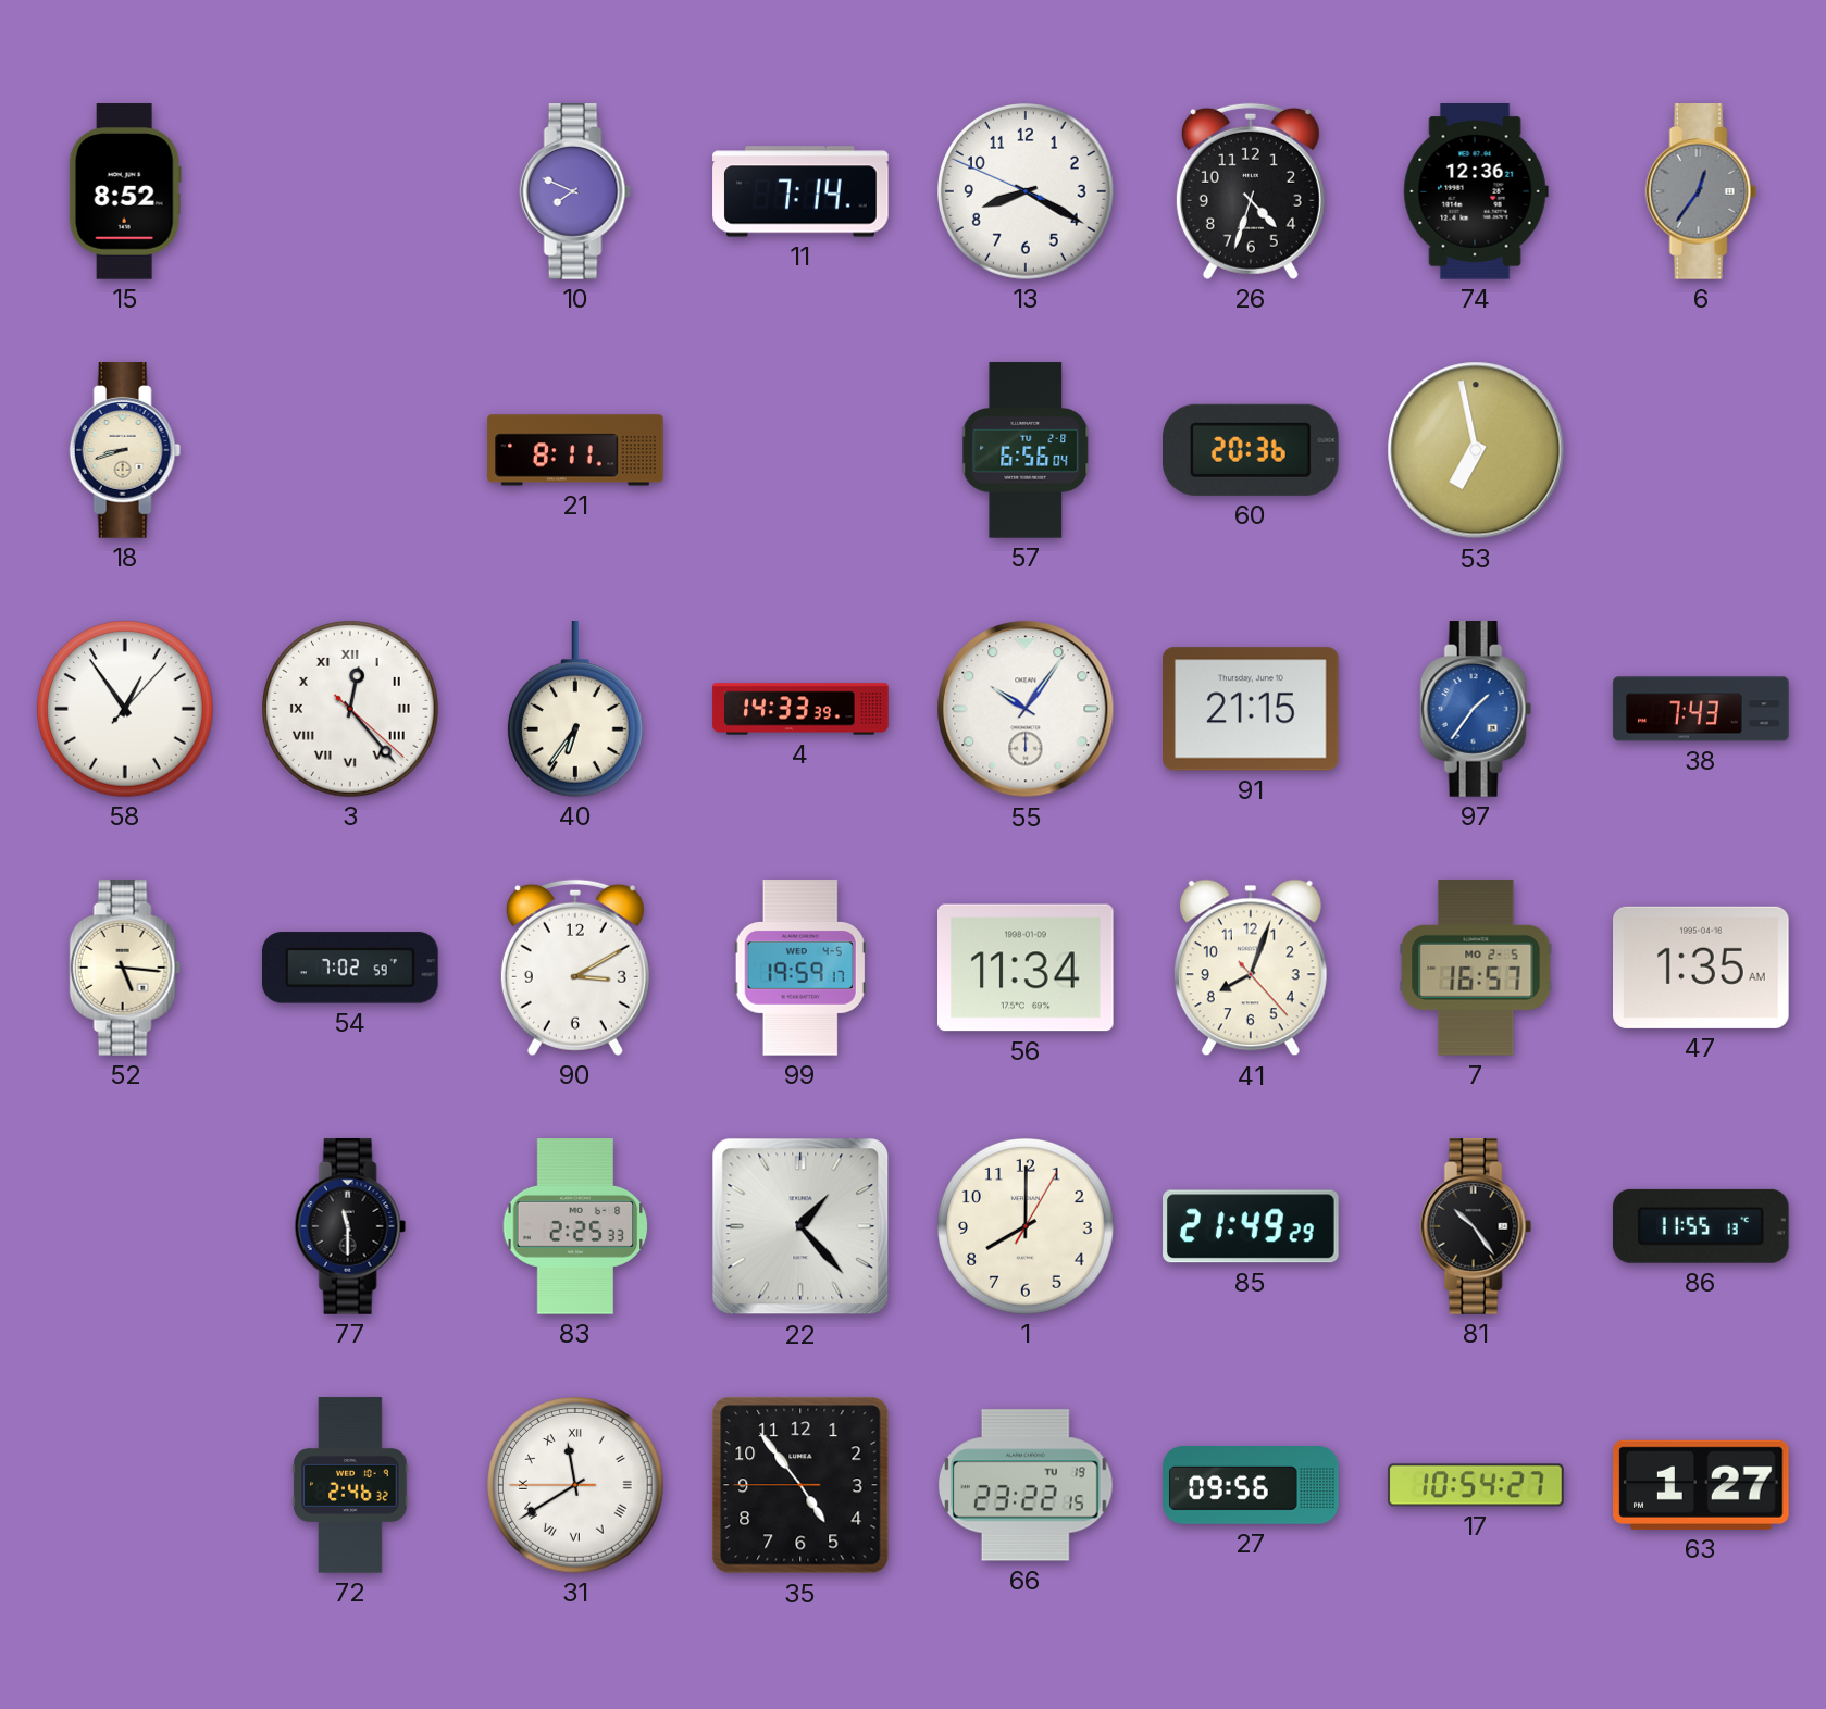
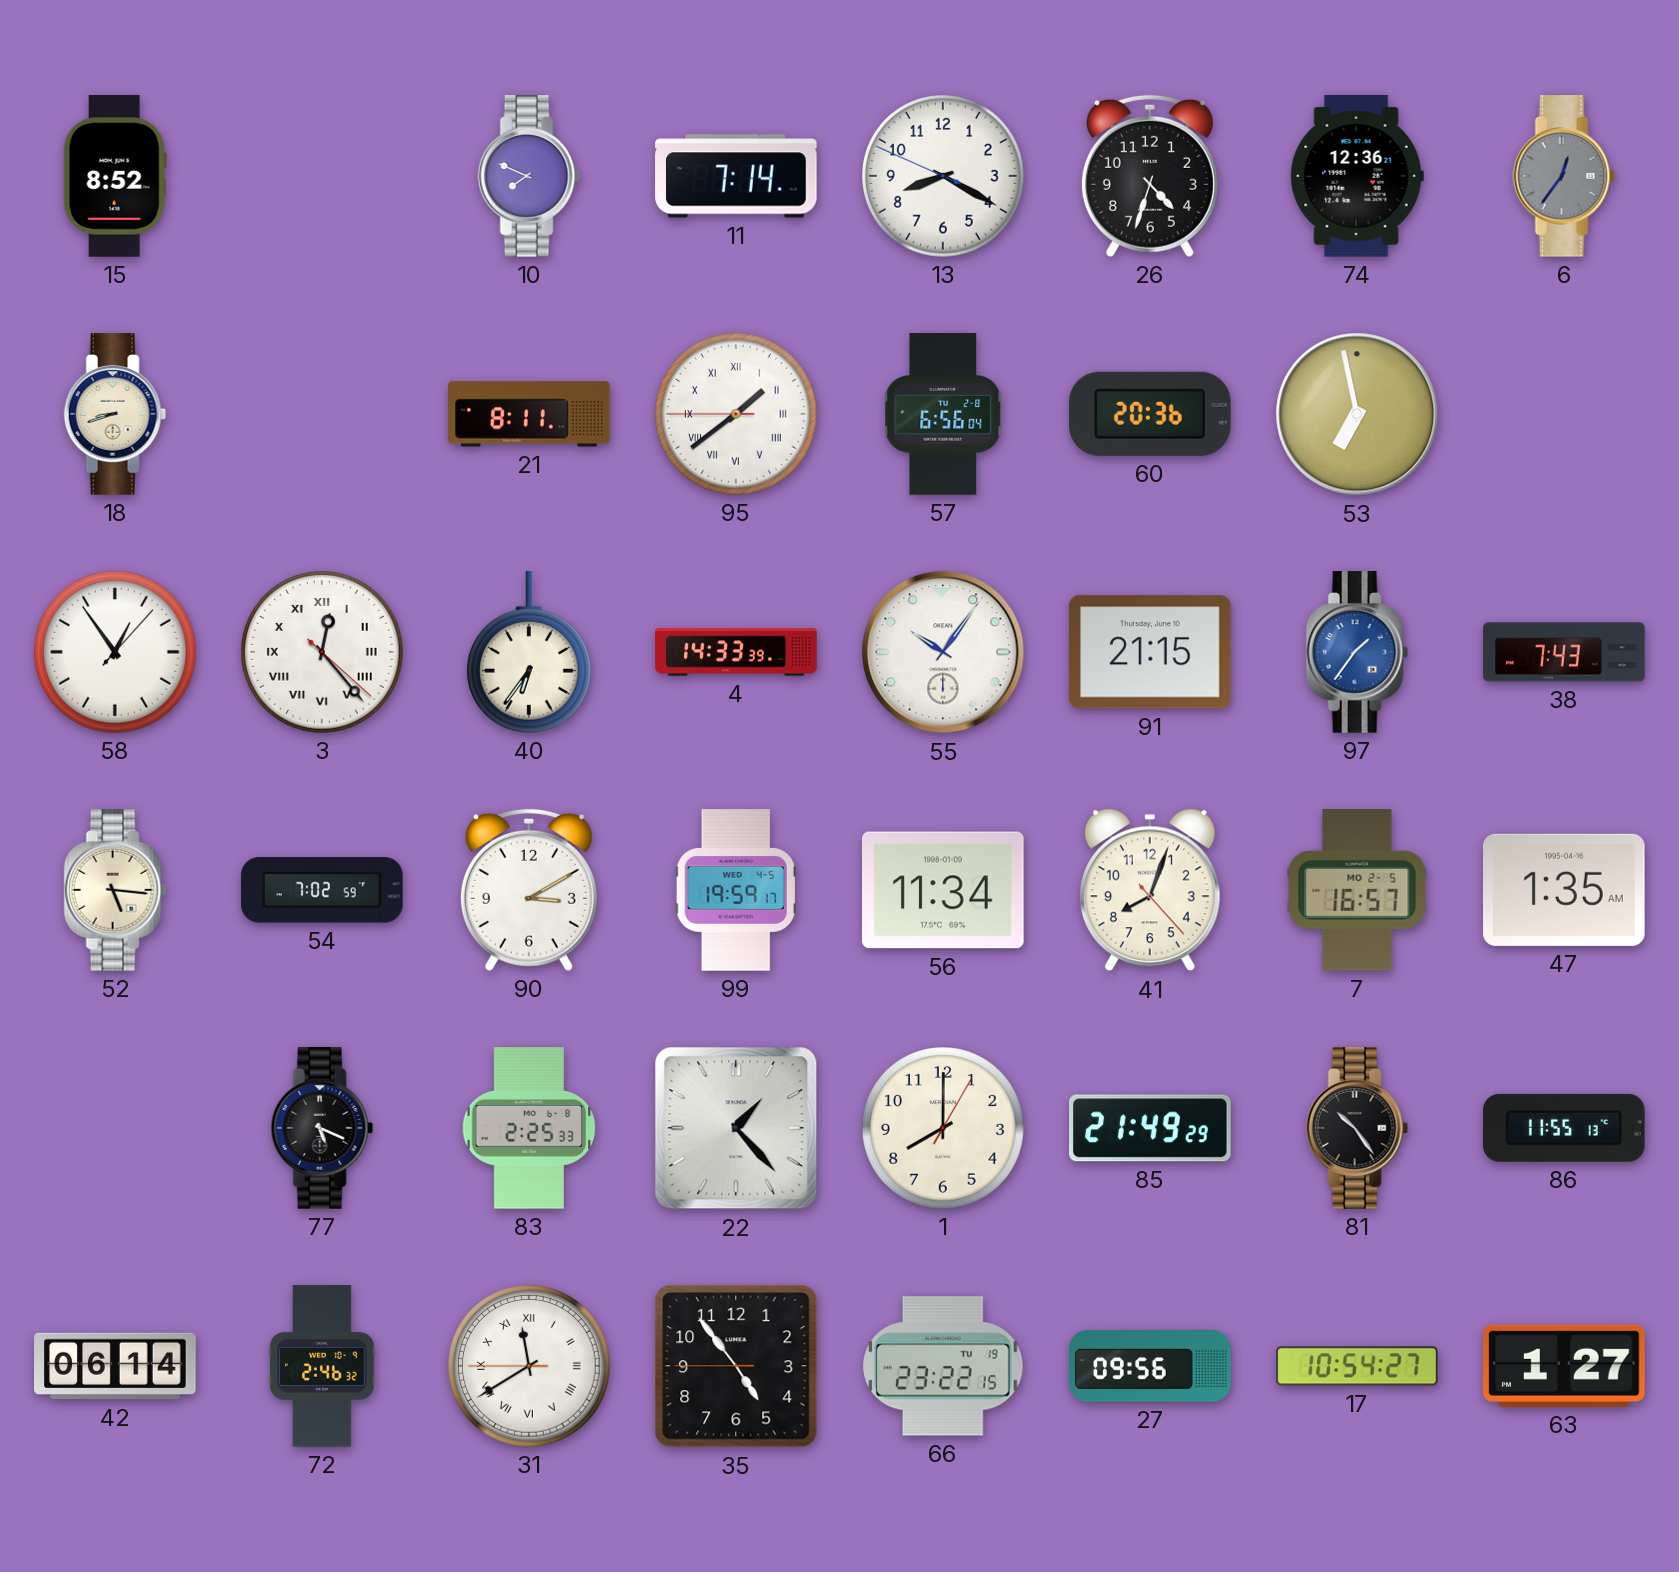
95: none -> 1:38
77: 11:30 -> 5:19
42: none -> 06:14
